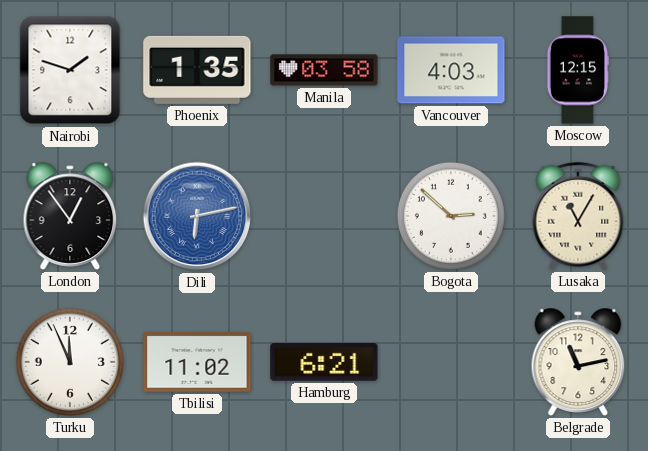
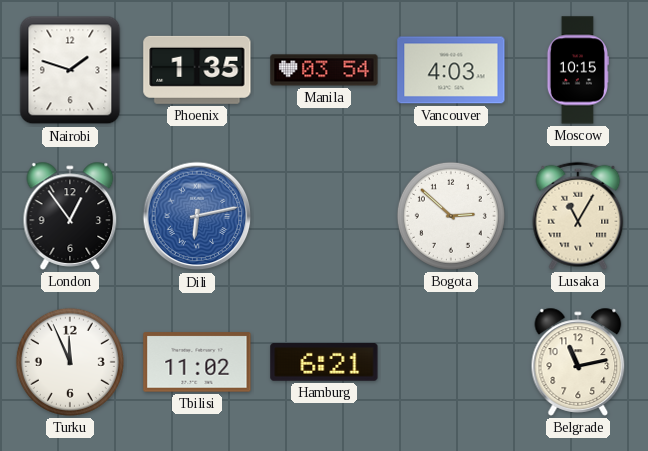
Manila: 03:58 -> 03:54
Moscow: 12:15 -> 10:15
